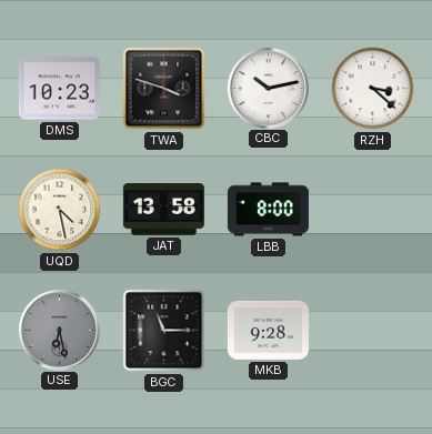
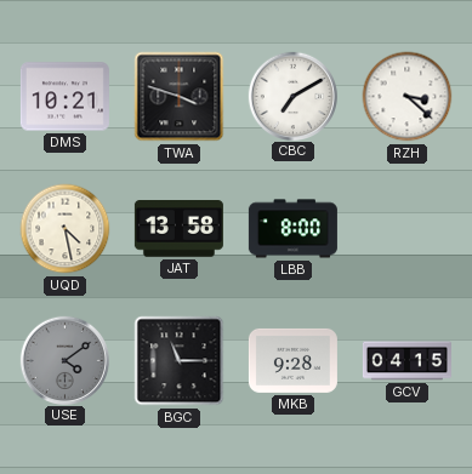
DMS: 10:23 -> 10:21
CBC: 10:13 -> 7:10
USE: 6:28 -> 4:09
GCV: none -> 04:15
